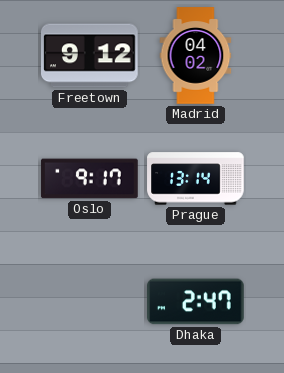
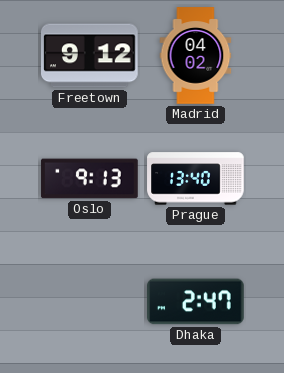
Oslo: 9:17 -> 9:13
Prague: 13:14 -> 13:40
